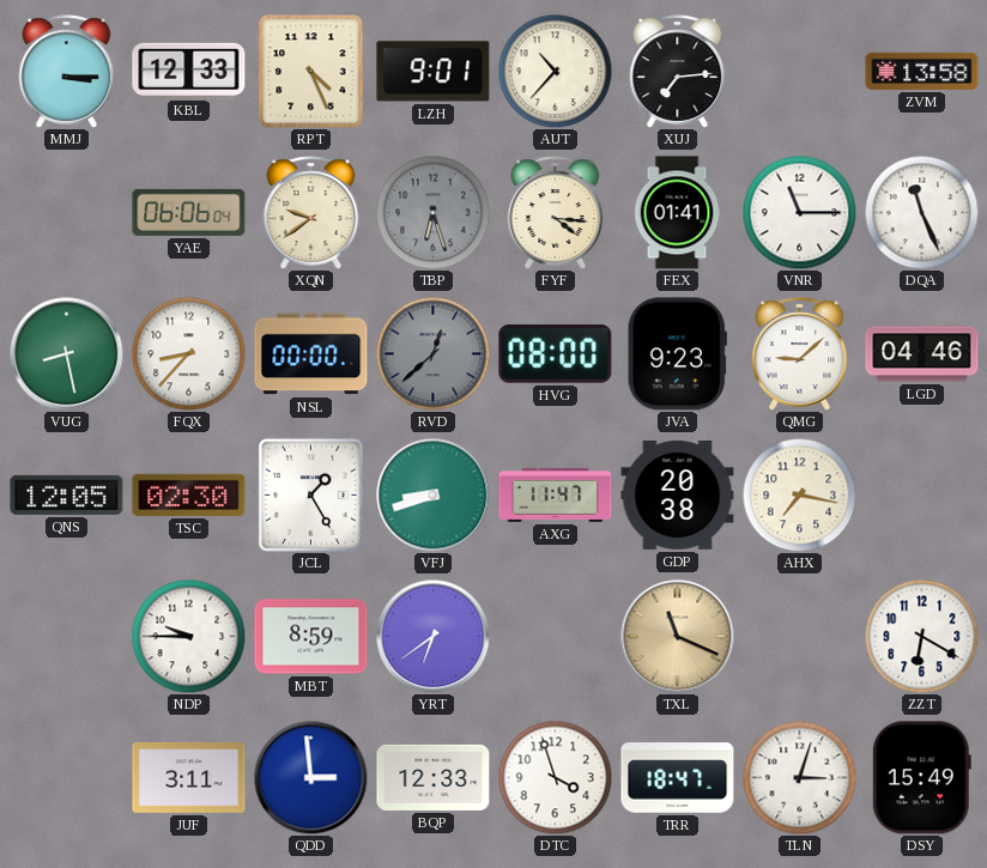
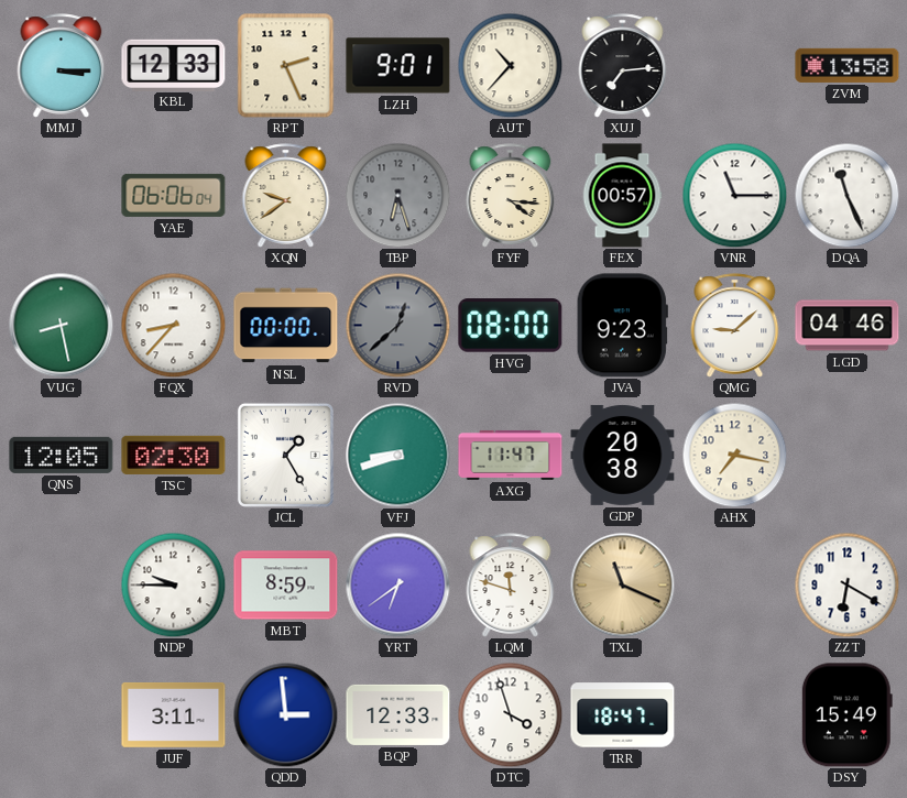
RPT: 4:26 -> 2:26
FEX: 01:41 -> 00:57
LQM: none -> 11:48
TLN: 3:03 -> none
